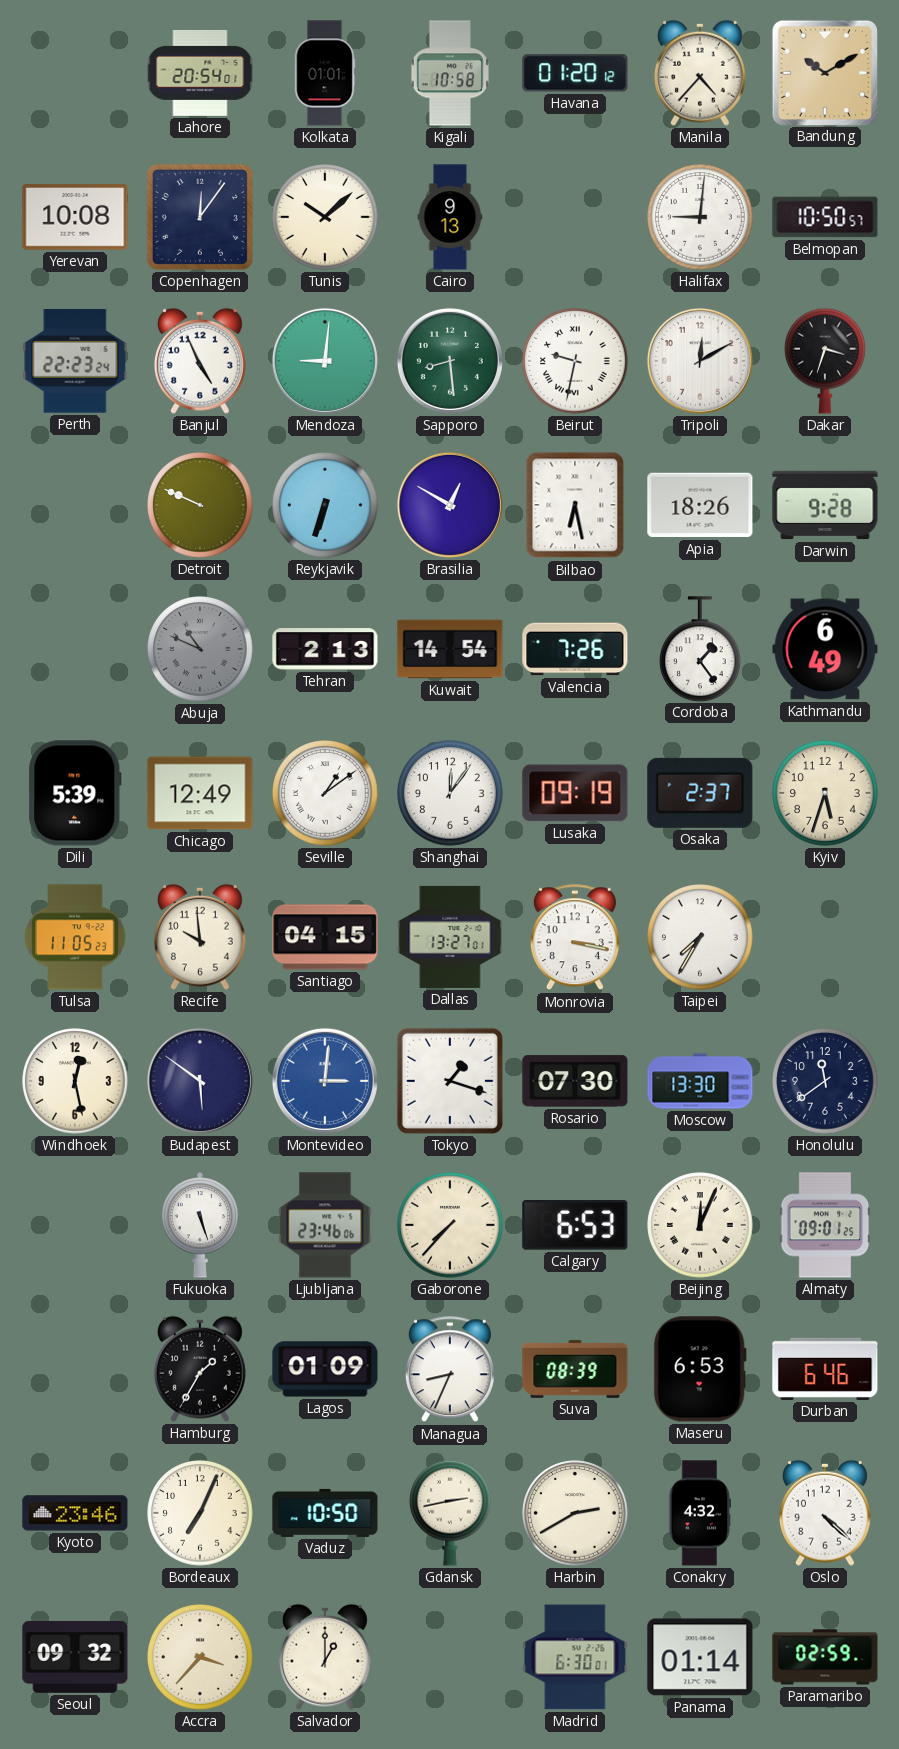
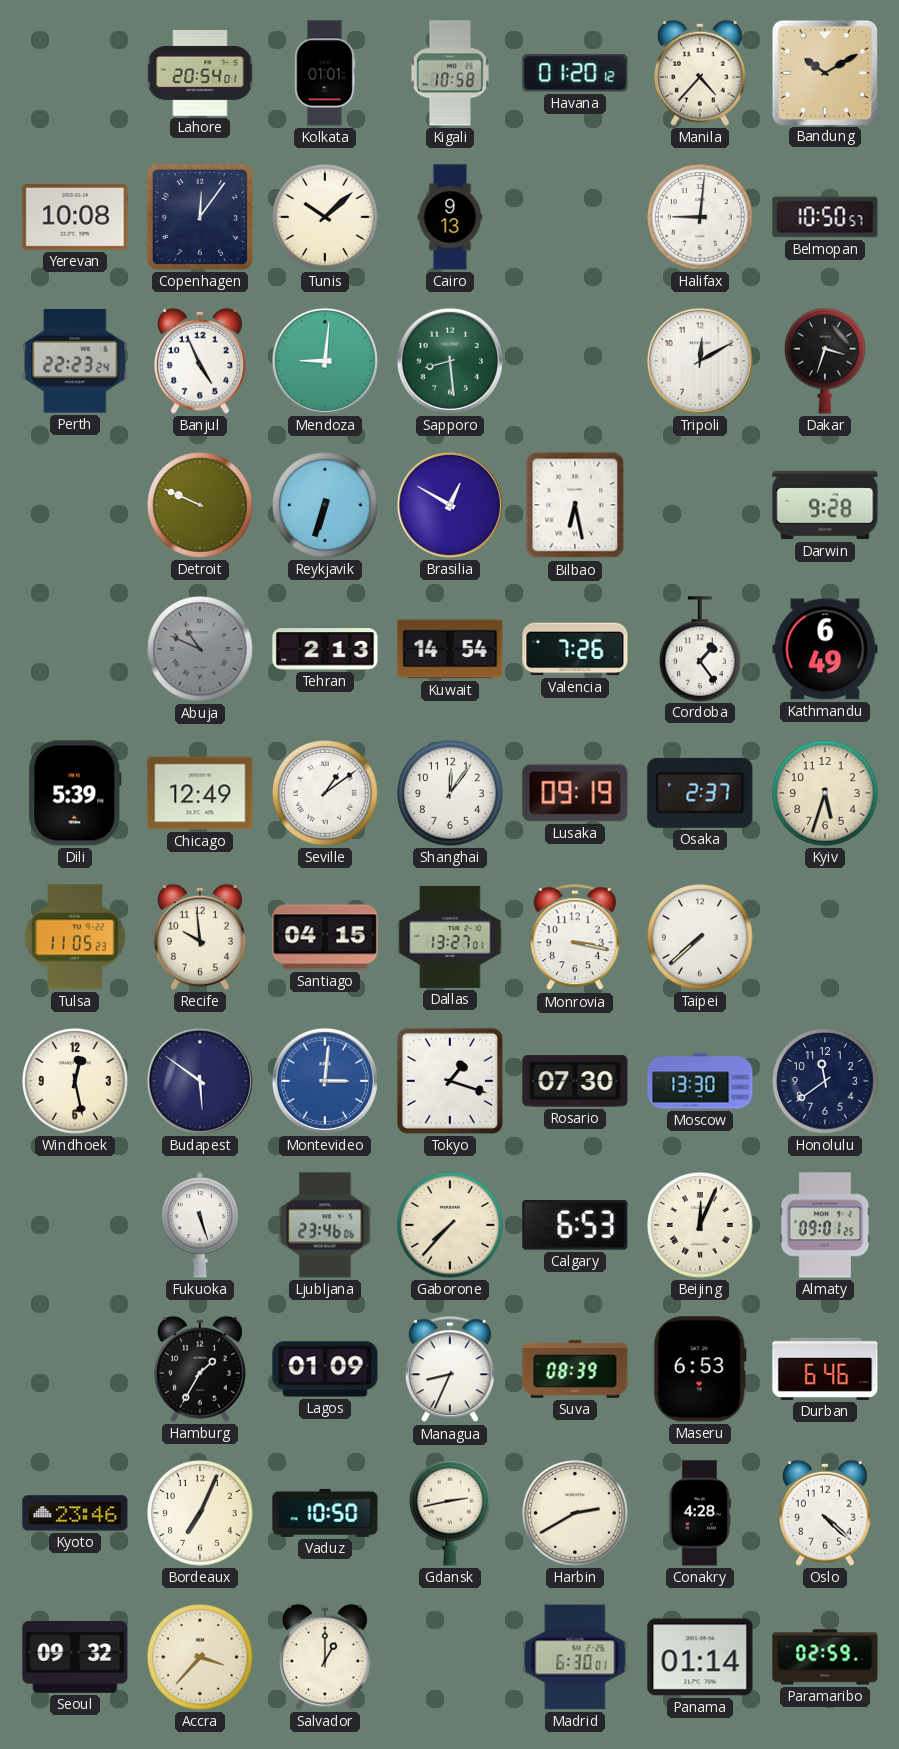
Beirut: 9:32 -> none
Apia: 18:26 -> none
Taipei: 7:35 -> 7:38
Conakry: 4:32 -> 4:28
